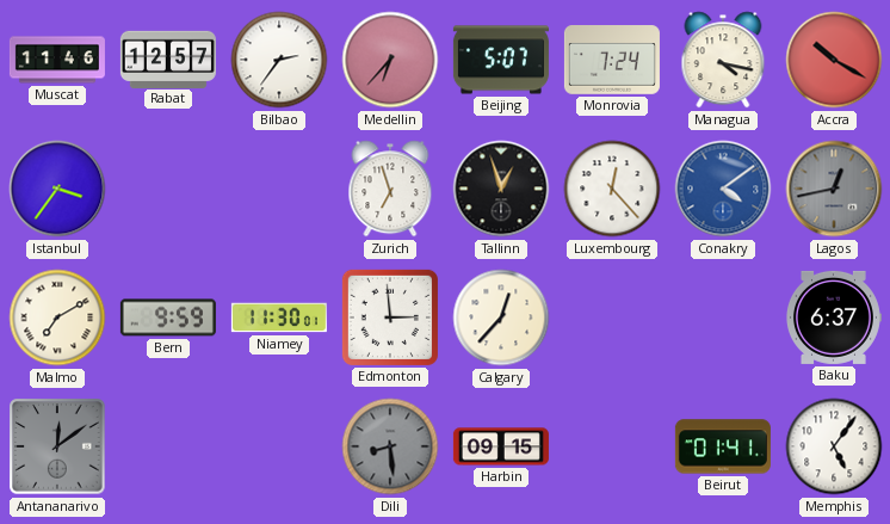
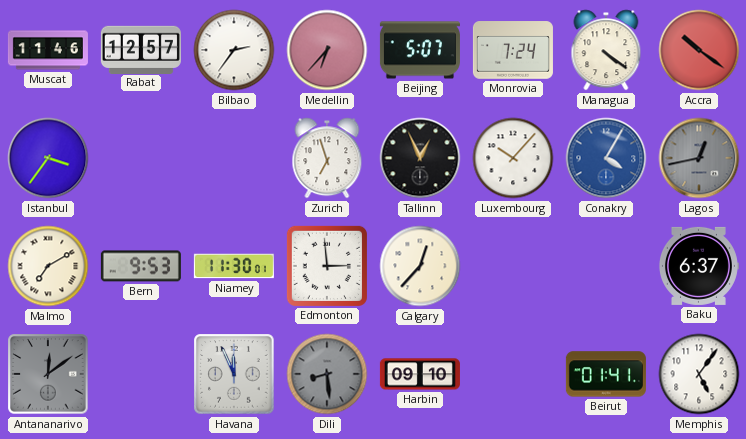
Managua: 4:17 -> 4:21
Accra: 10:20 -> 10:21
Tallinn: 12:57 -> 12:56
Luxembourg: 12:23 -> 10:07
Conakry: 4:09 -> 4:05
Bern: 9:59 -> 9:53
Havana: none -> 11:56
Harbin: 09:15 -> 09:10
